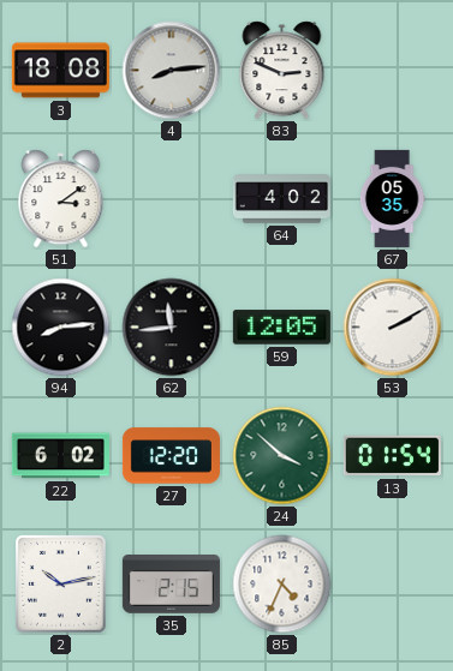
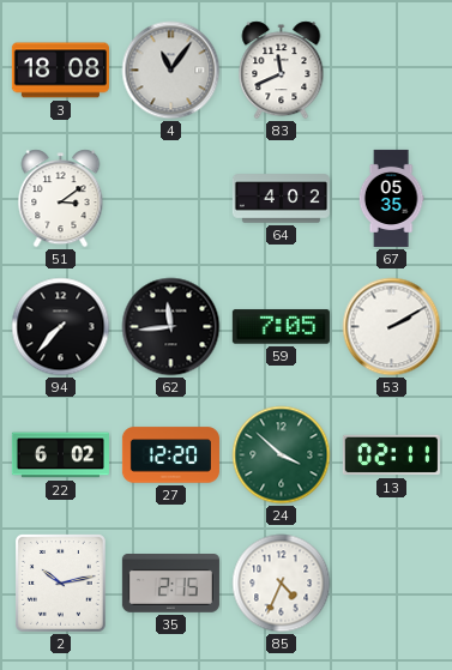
4: 8:14 -> 11:06
83: 2:49 -> 11:41
94: 8:14 -> 7:37
59: 12:05 -> 7:05
13: 01:54 -> 02:11
